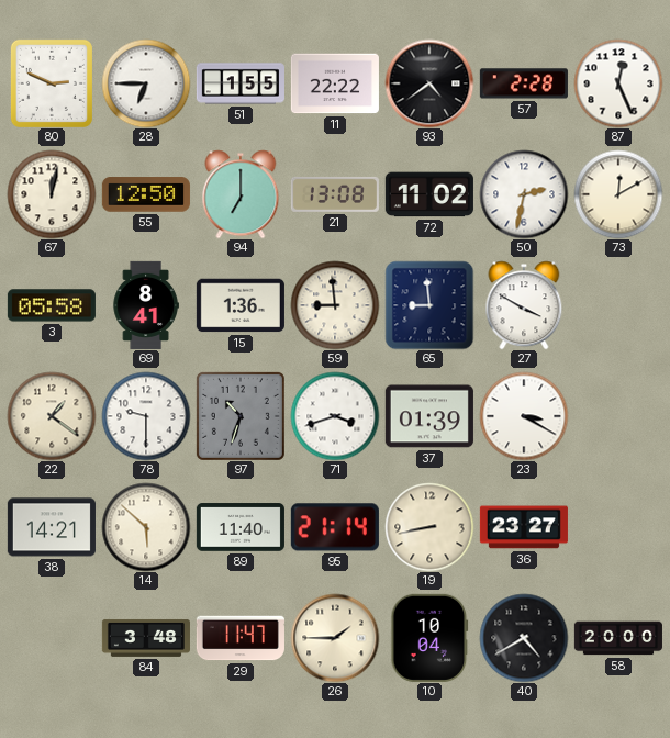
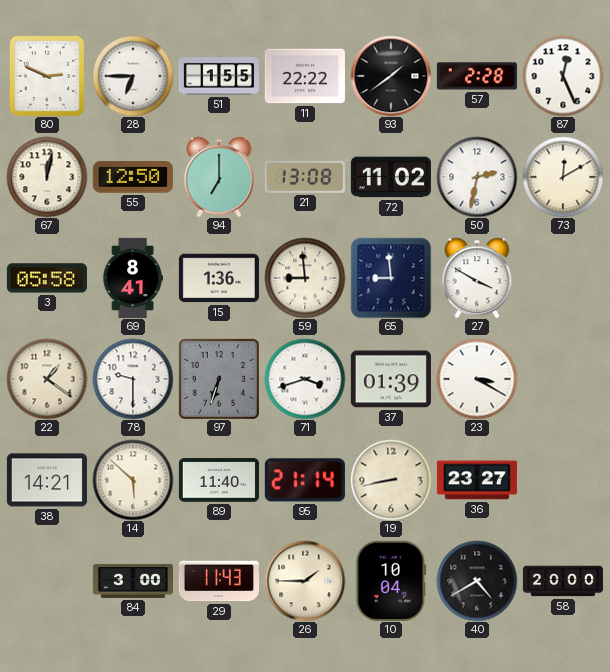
93: 4:39 -> 1:39
97: 10:33 -> 6:33
84: 3:48 -> 3:00
29: 11:47 -> 11:43
